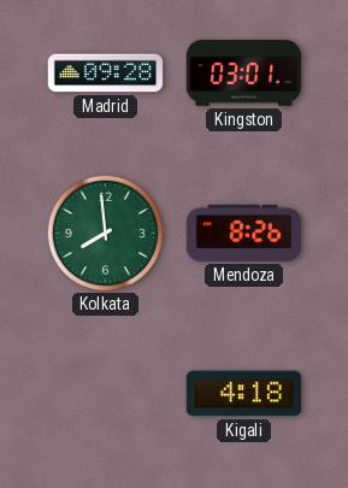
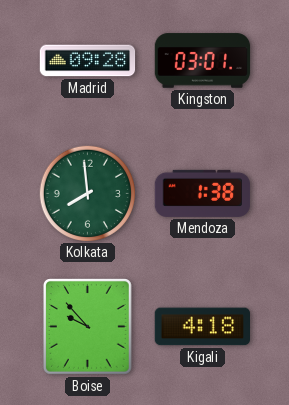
Mendoza: 8:26 -> 1:38
Boise: none -> 9:53
